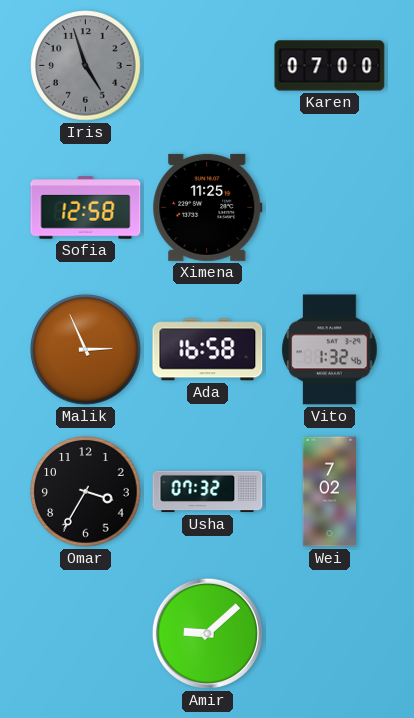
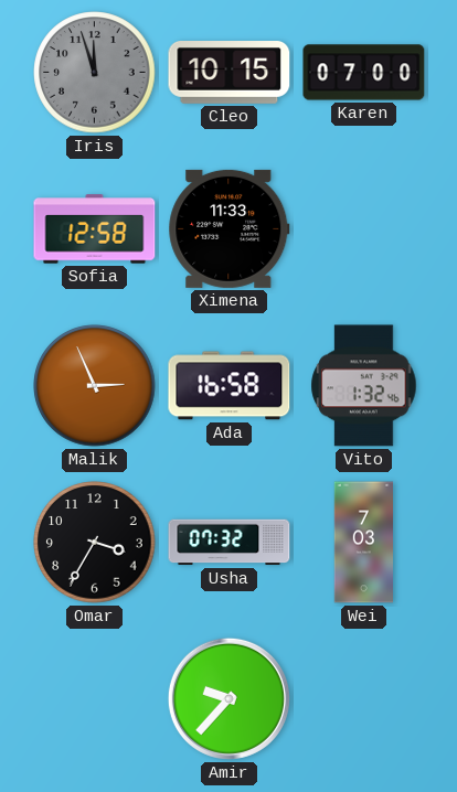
Iris: 4:57 -> 11:57
Cleo: none -> 10:15
Ximena: 11:25 -> 11:33
Wei: 7:02 -> 7:03
Amir: 9:08 -> 9:37
